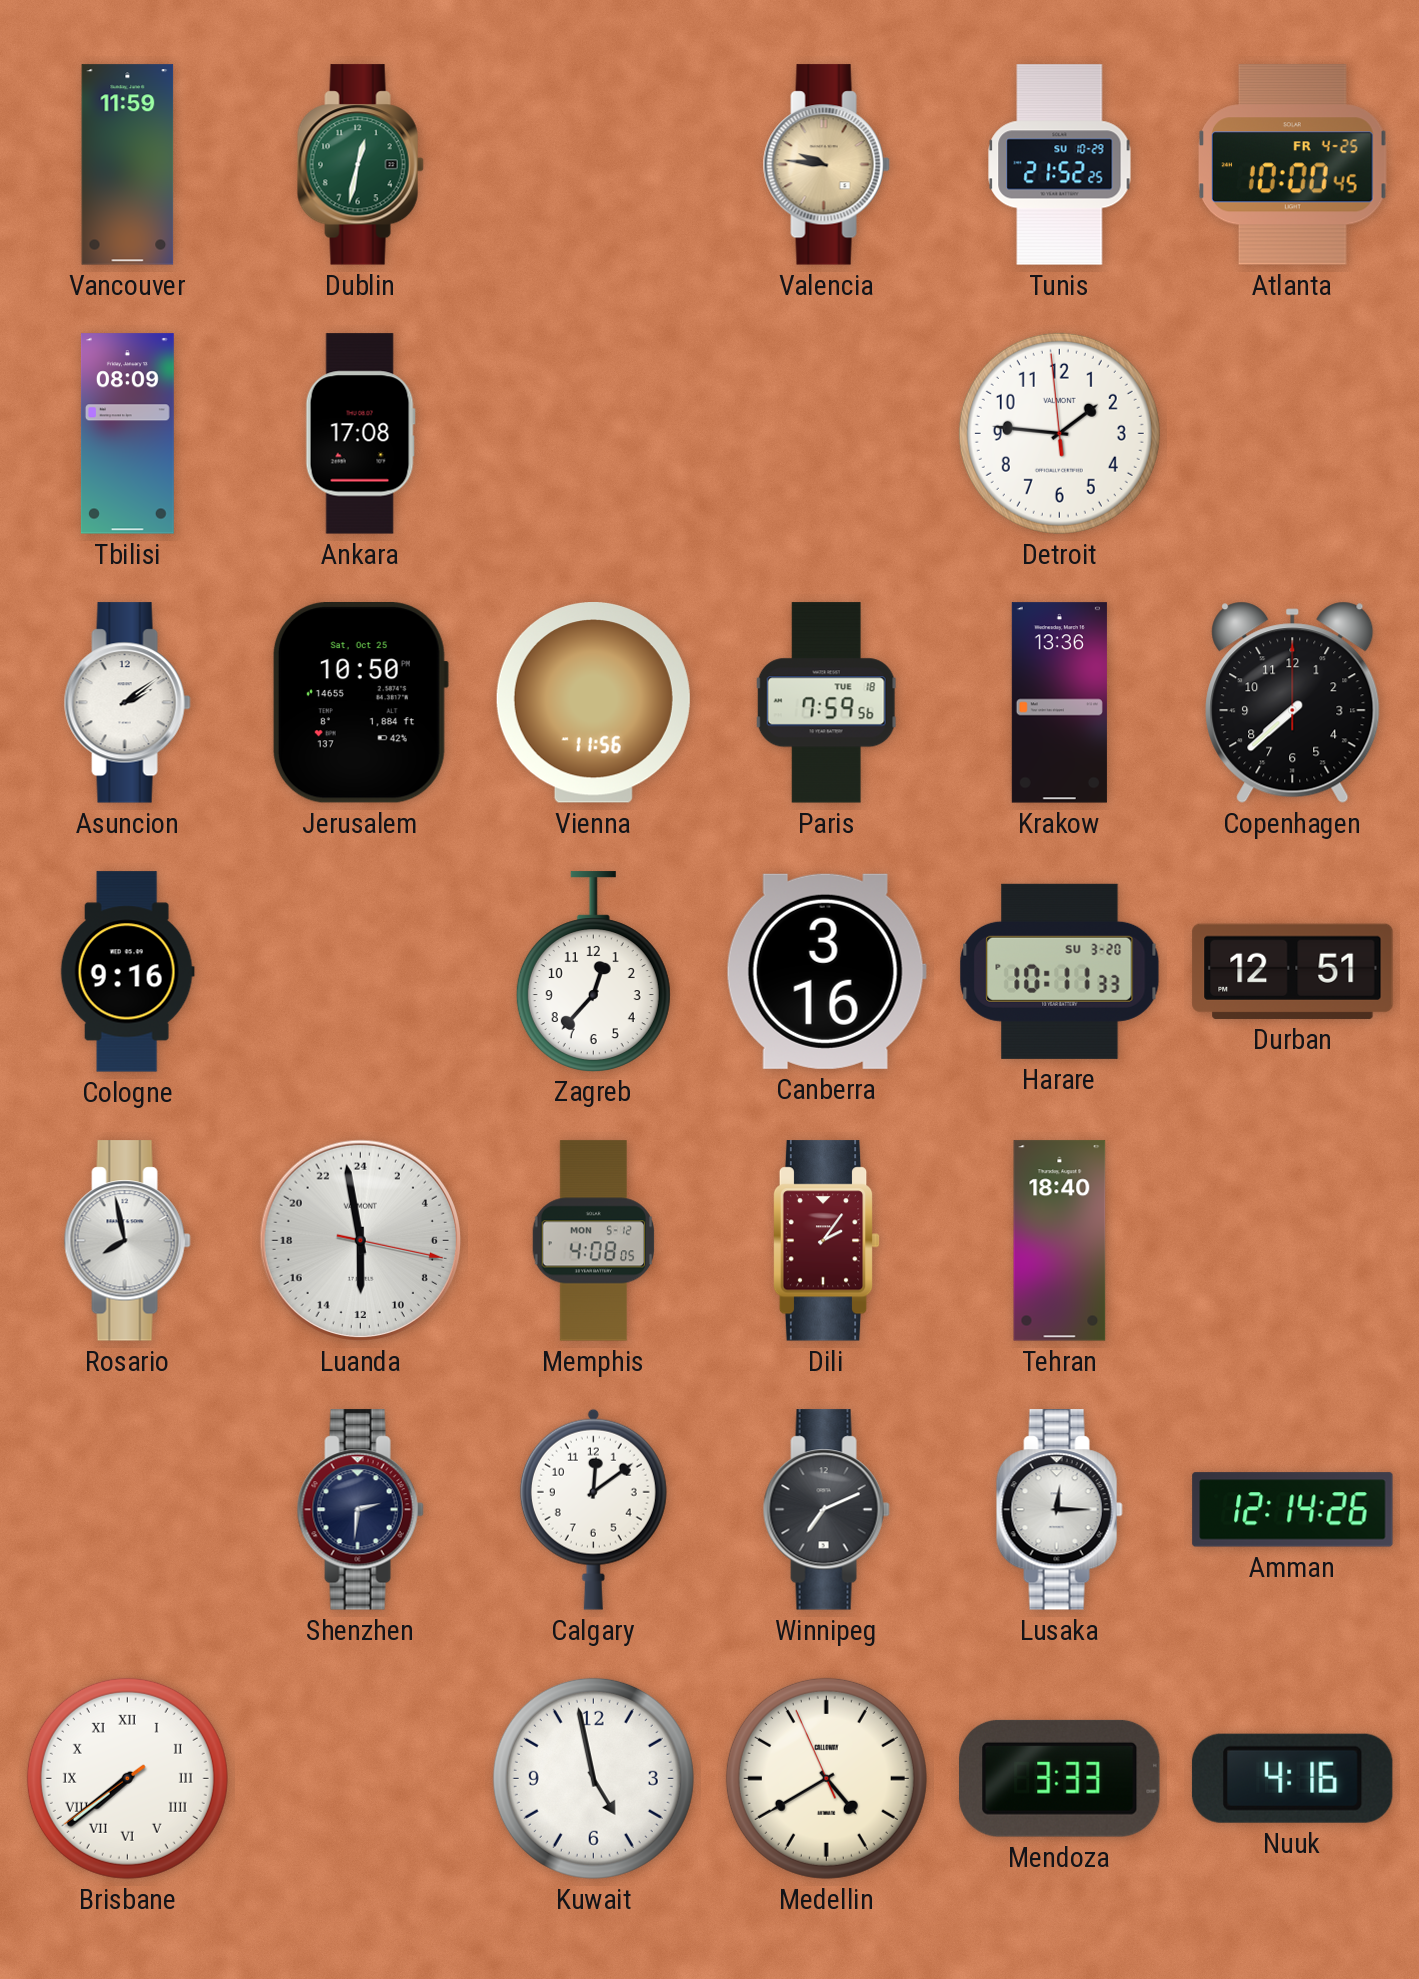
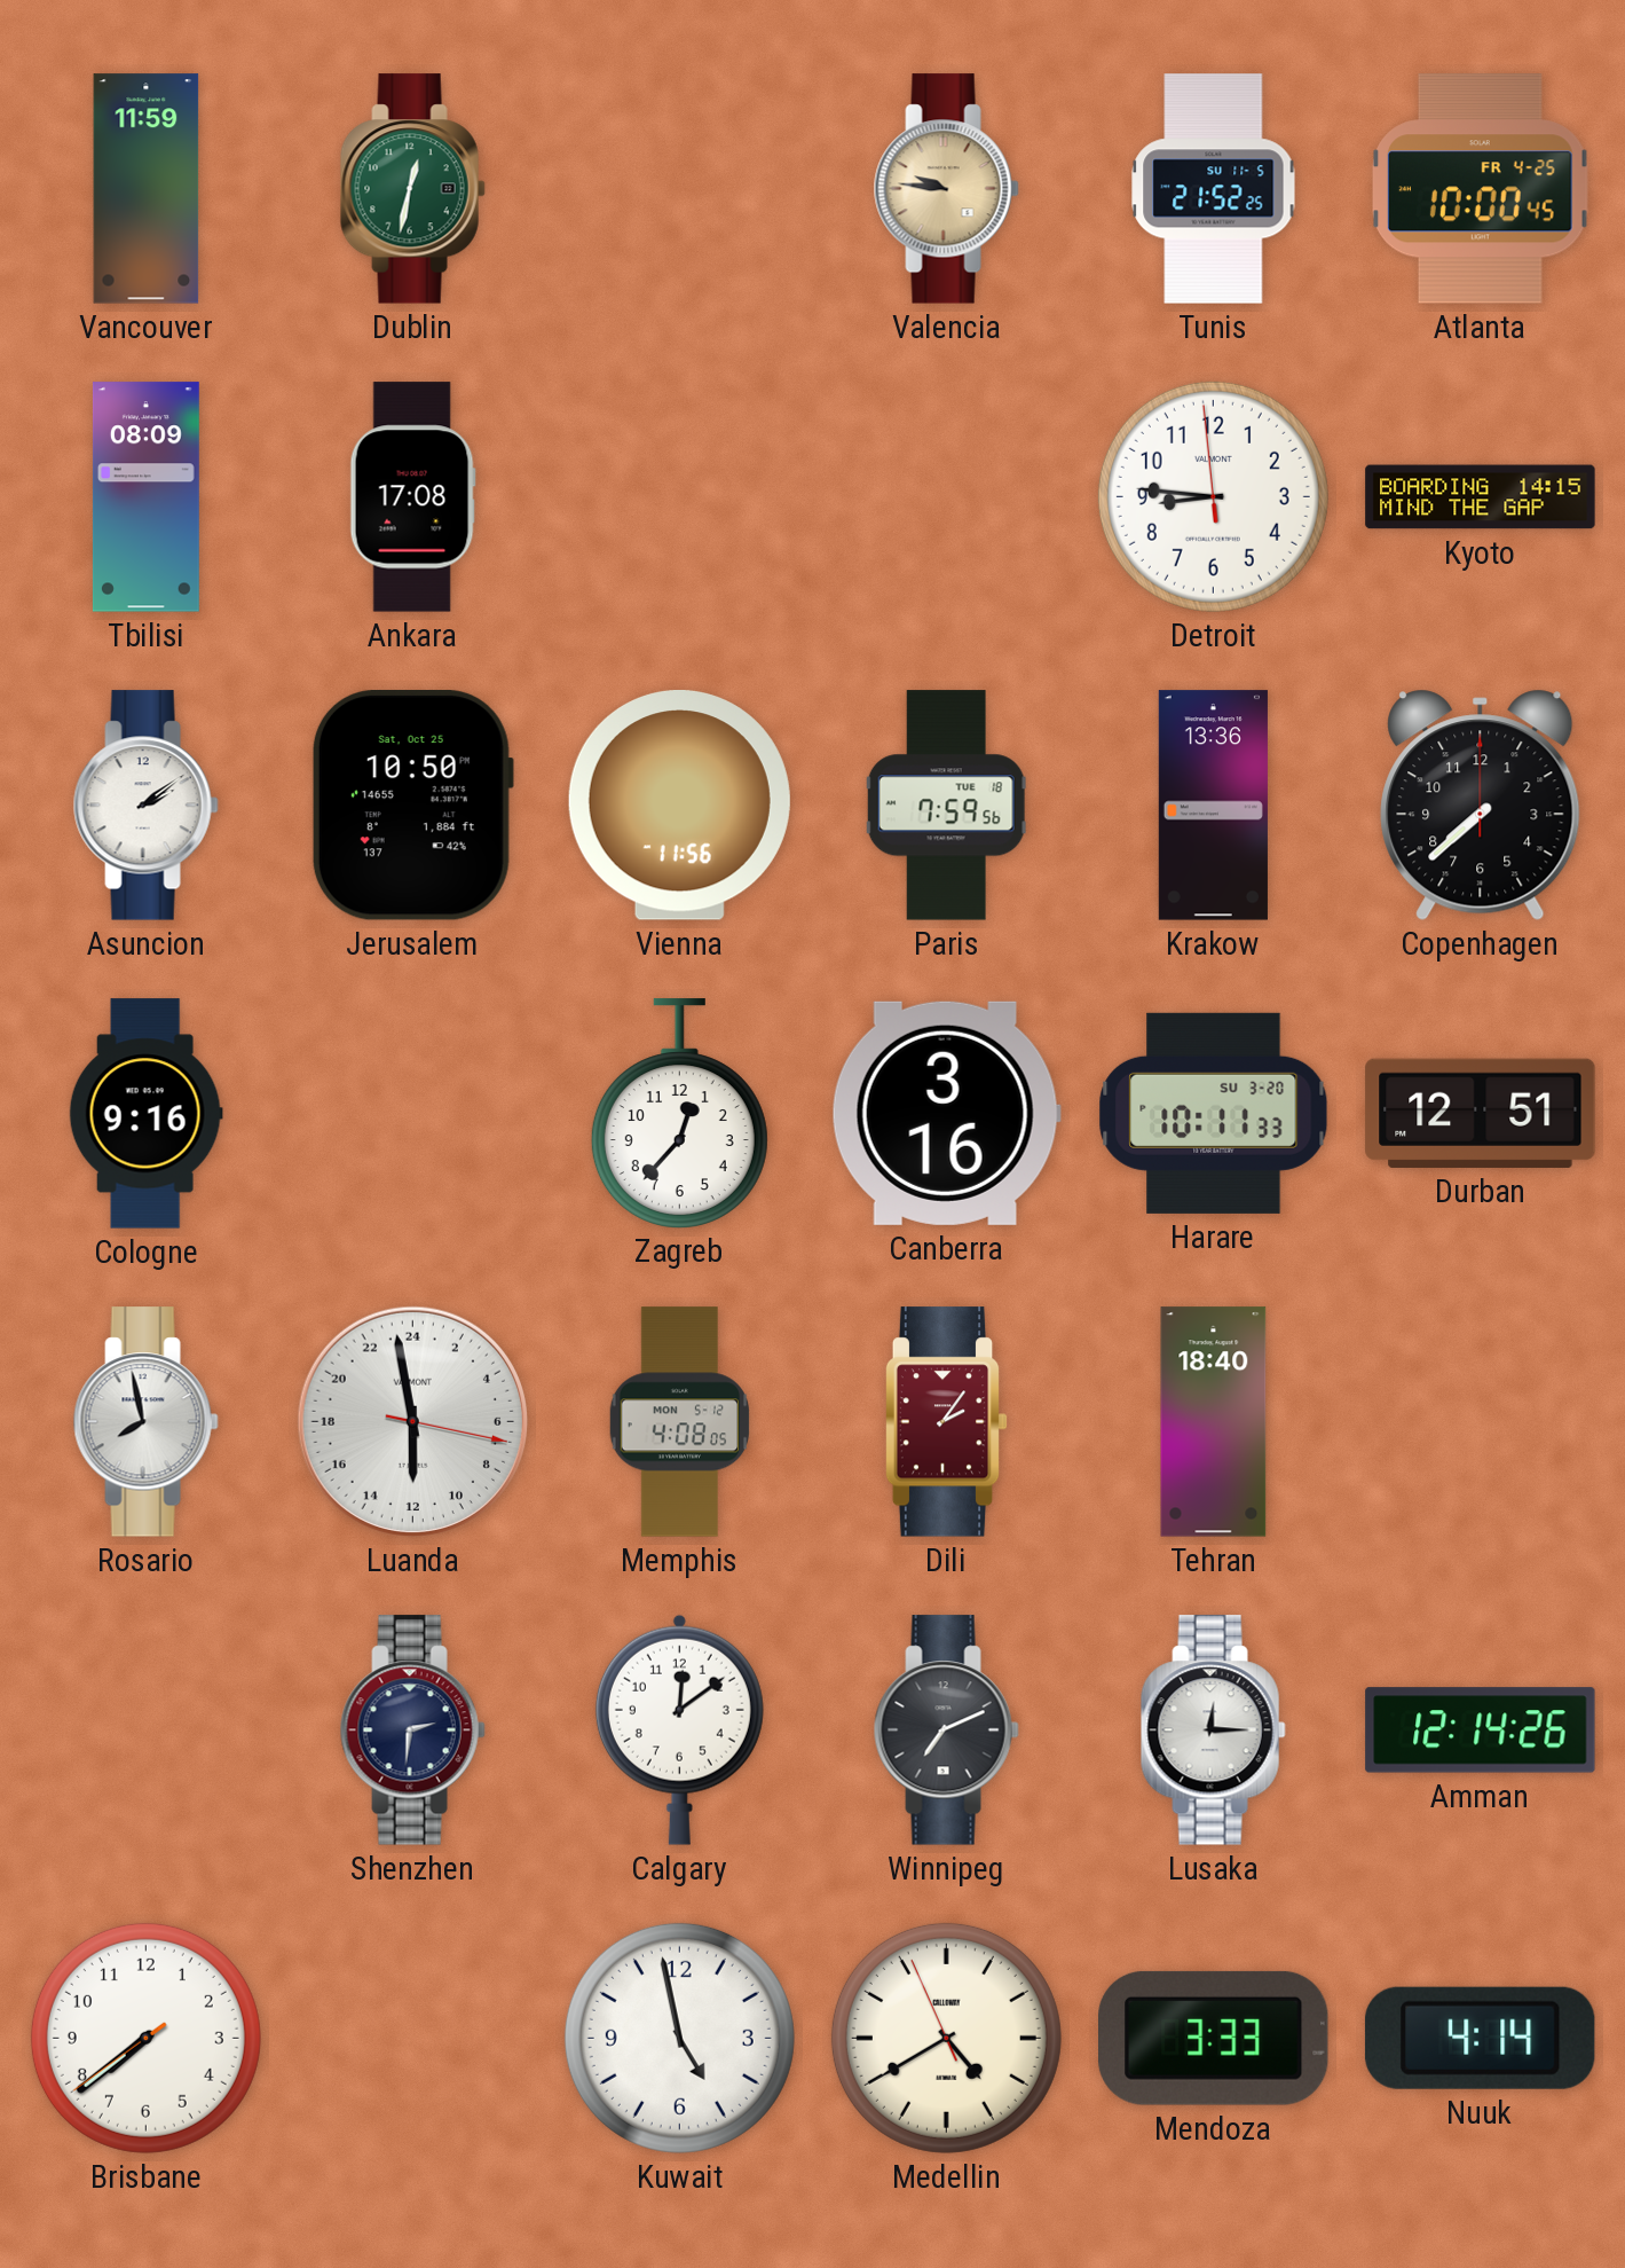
Tunis date: SU 10-29 -> SU 11-5
Detroit: 1:45 -> 8:45
Kyoto: none -> 14:15
Brisbane numerals: Roman -> Arabic
Nuuk: 4:16 -> 4:14
